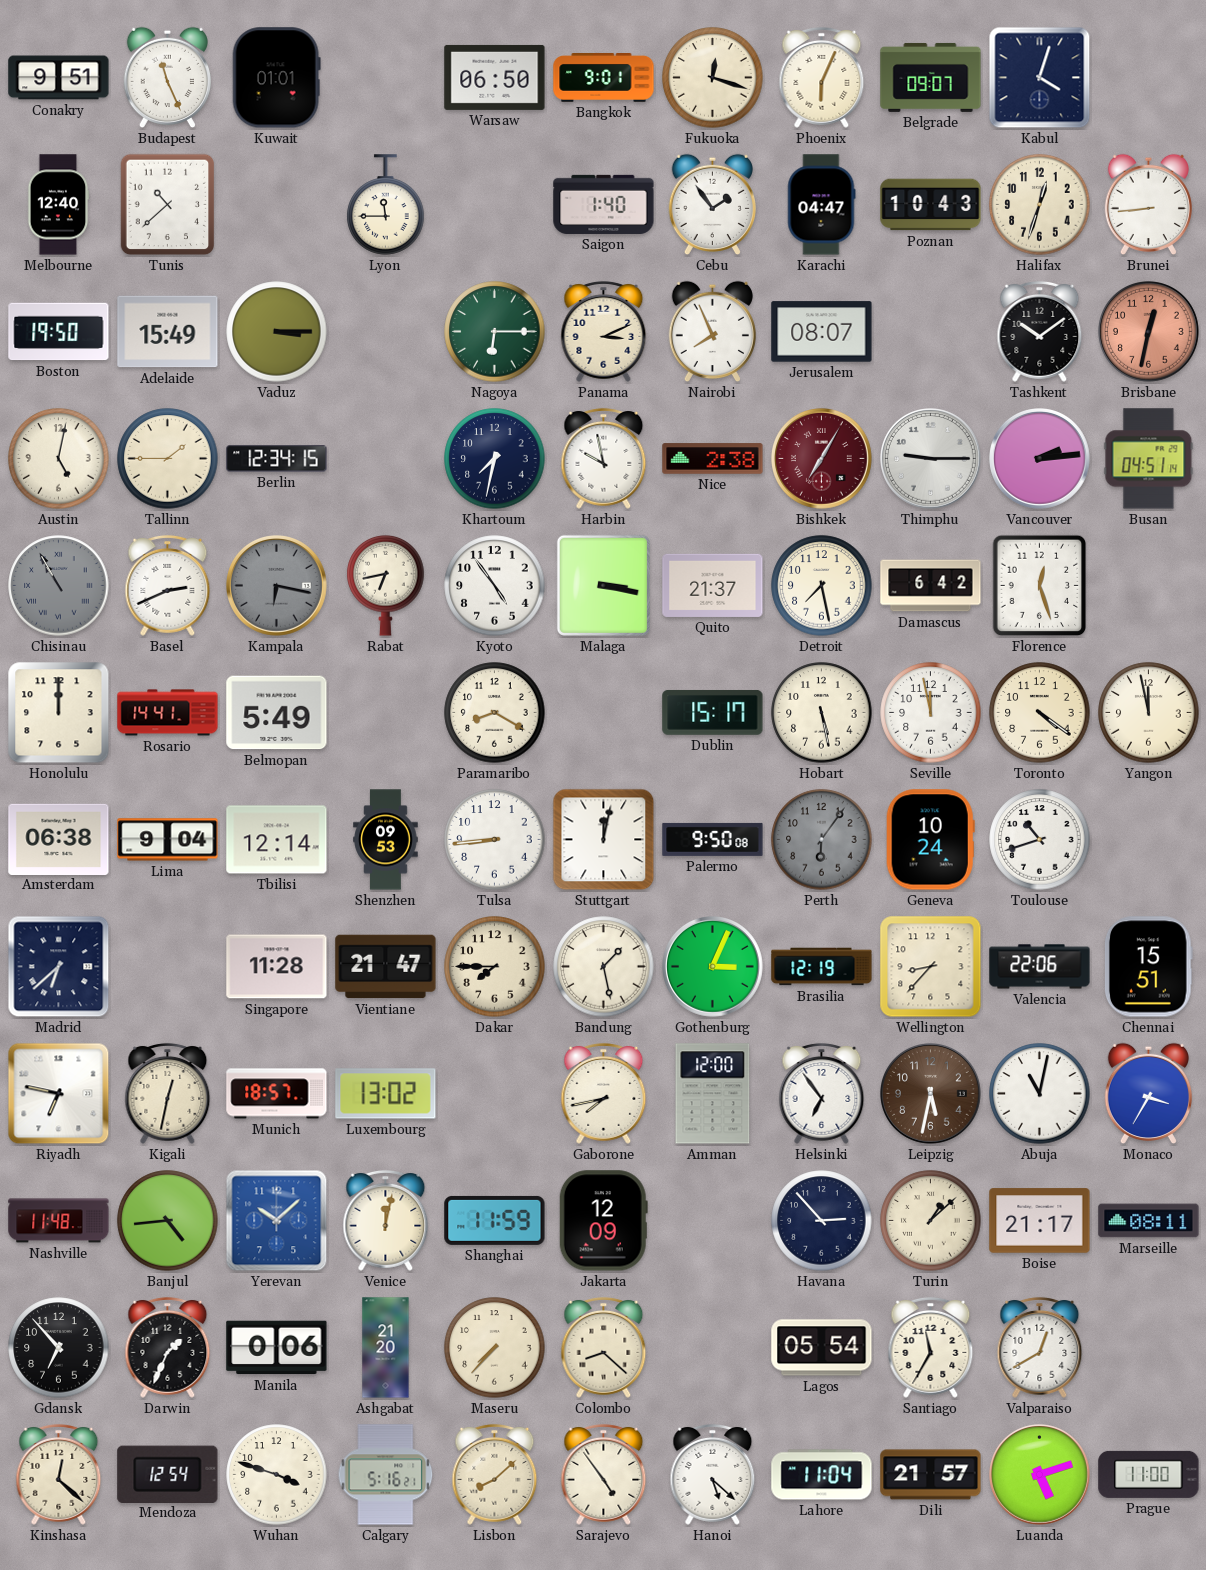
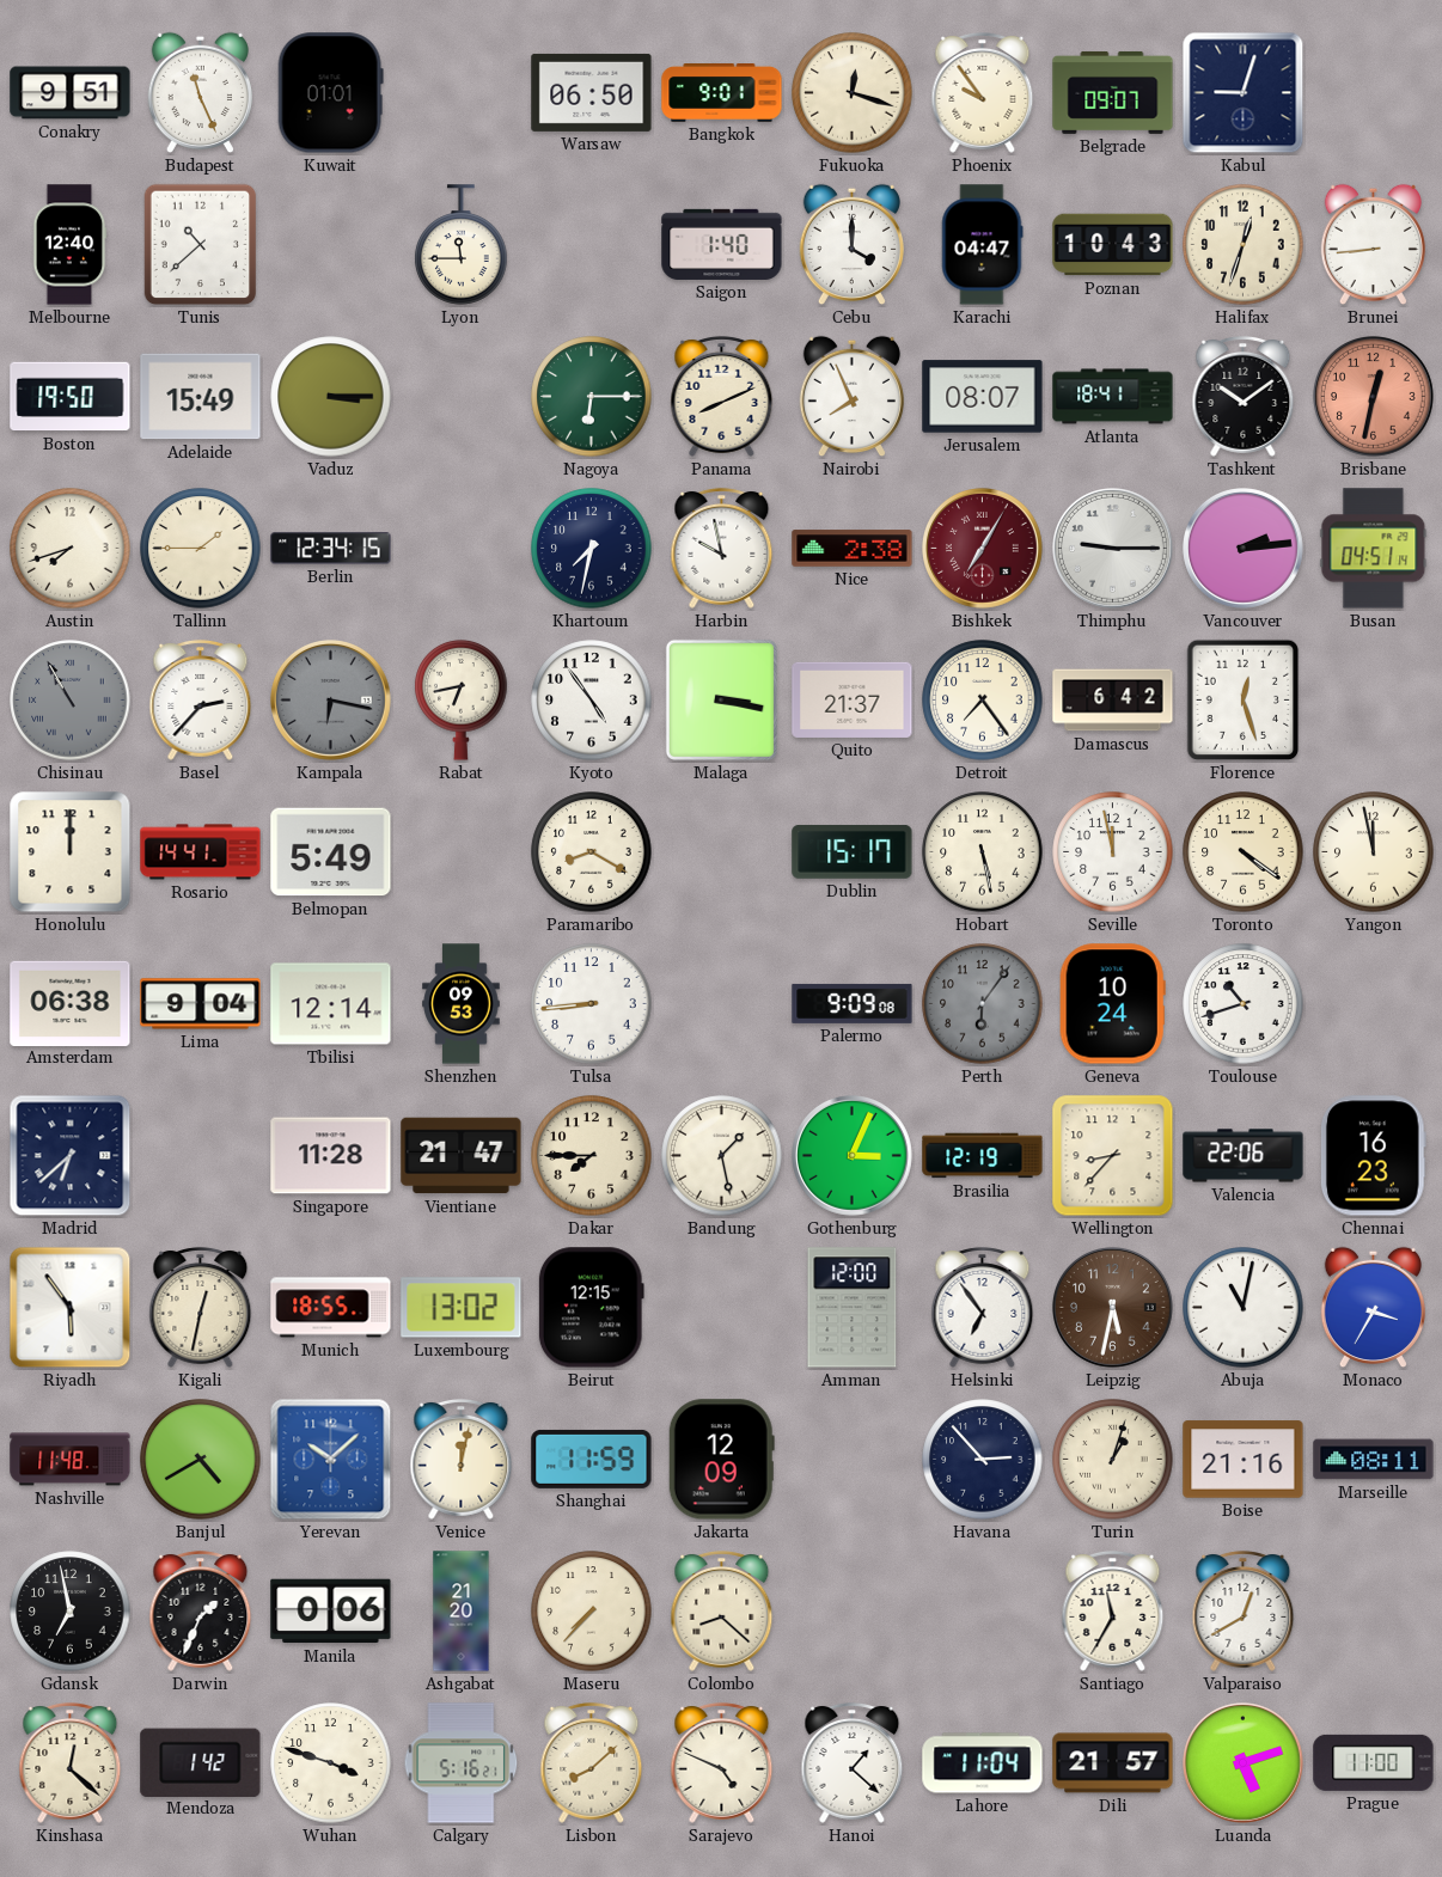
Phoenix: 6:04 -> 9:54
Kabul: 4:03 -> 9:03
Cebu: 1:54 -> 4:00
Panama: 3:11 -> 8:11
Atlanta: none -> 18:41
Austin: 5:02 -> 7:42
Basel: 2:41 -> 2:37
Detroit: 7:28 -> 7:24
Stuttgart: 12:02 -> none
Palermo: 9:50 -> 9:09
Chennai: 15:51 -> 16:23
Riyadh: 6:47 -> 5:54
Munich: 18:57 -> 18:55
Beirut: none -> 12:15
Gaborone: 7:43 -> none
Banjul: 4:44 -> 4:40
Turin: 1:08 -> 1:03
Boise: 21:17 -> 21:16
Gdansk: 6:53 -> 6:58
Lagos: 05:54 -> none
Mendoza: 12:54 -> 1:42
Sarajevo: 4:54 -> 4:49
Hanoi: 5:22 -> 1:22
